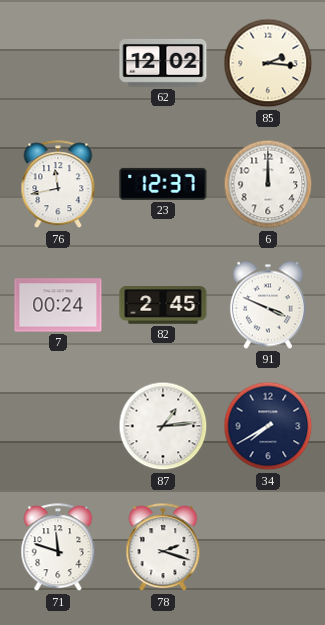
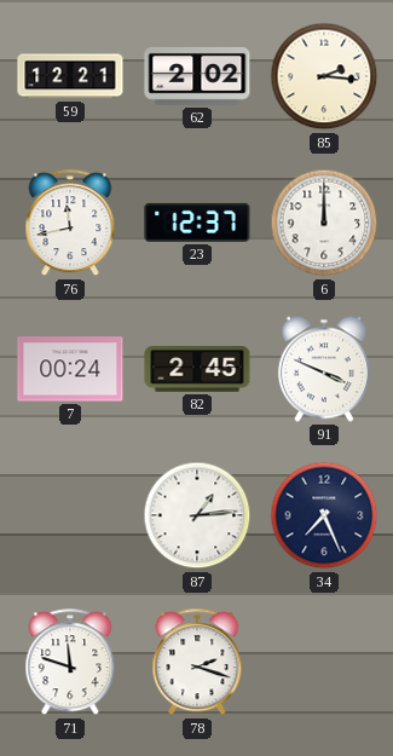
59: none -> 12:21
62: 12:02 -> 2:02
34: 7:40 -> 7:26
